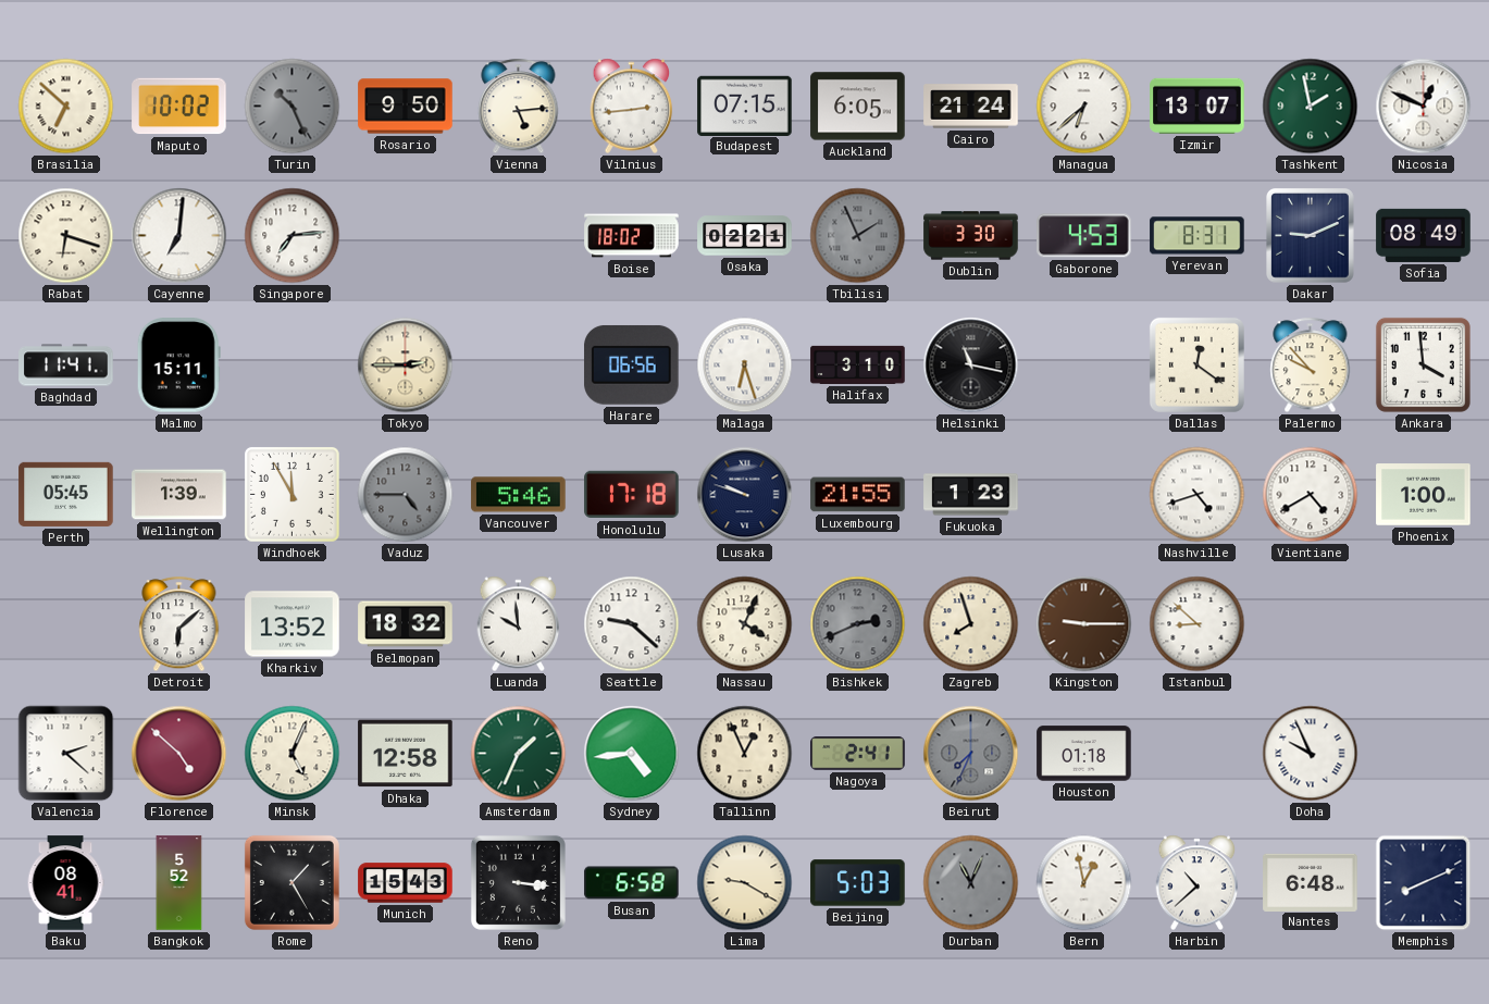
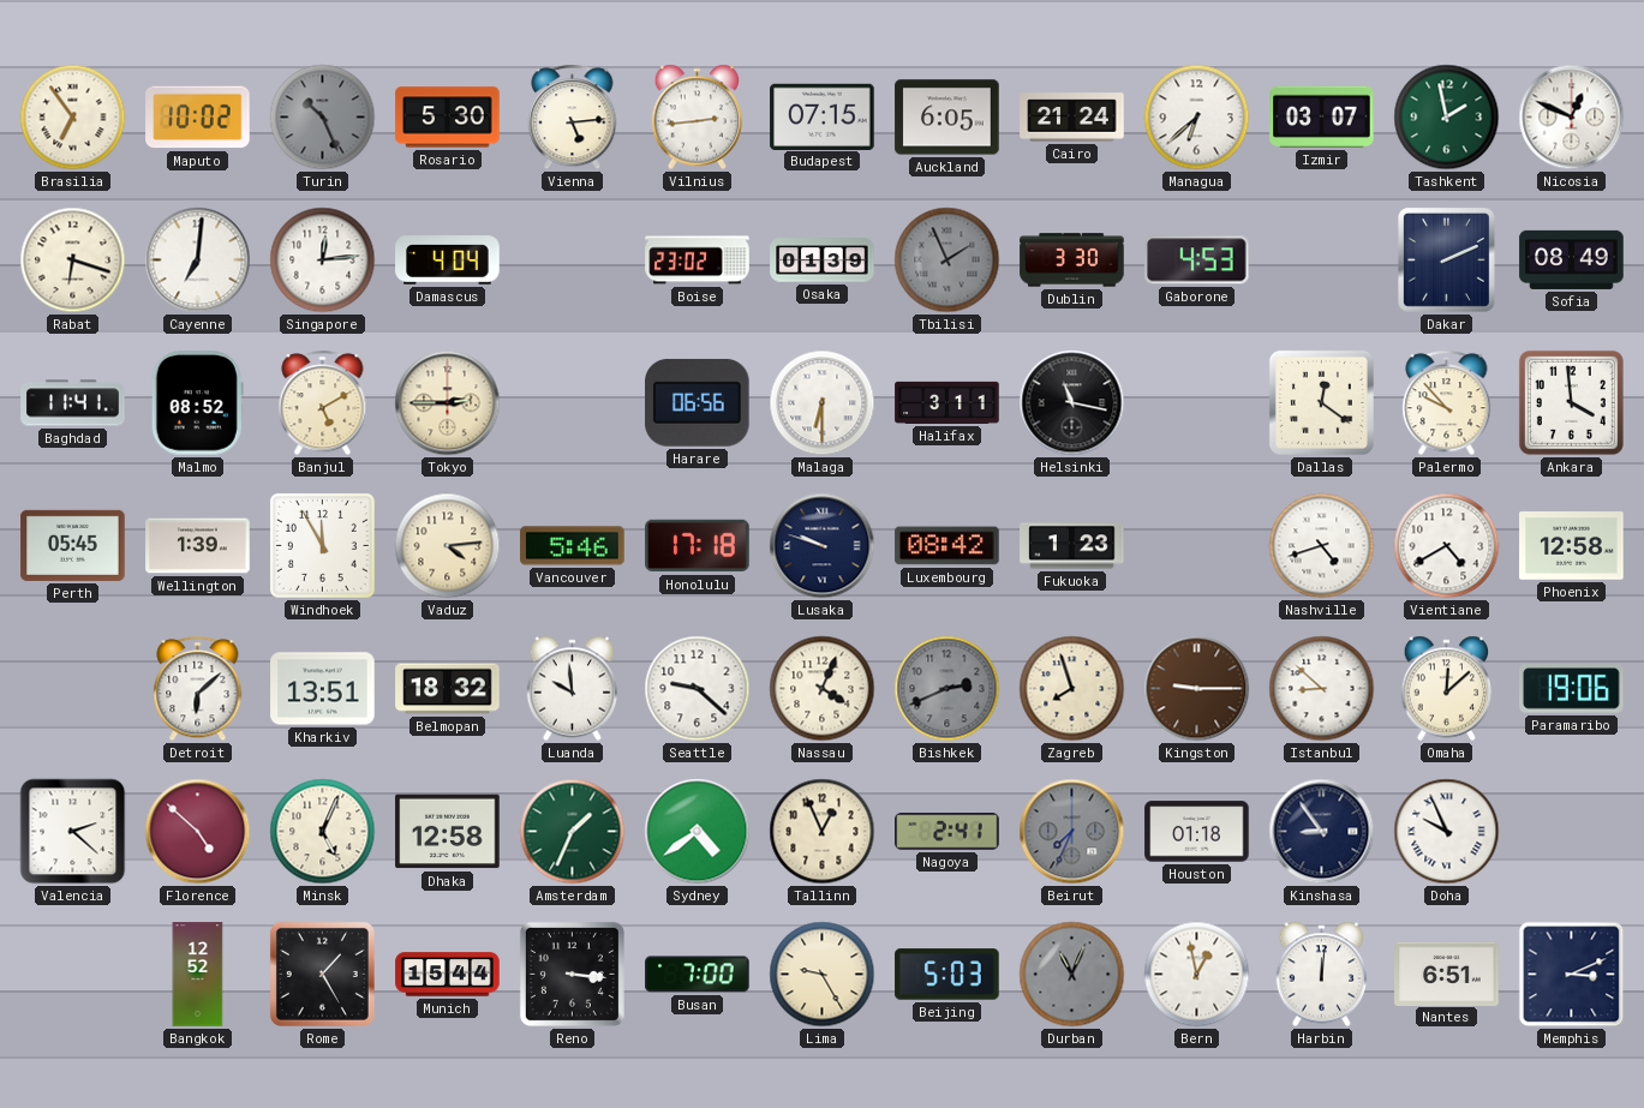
Brasilia: 6:52 -> 6:54
Rosario: 9:50 -> 5:30
Izmir: 13:07 -> 03:07
Singapore: 7:14 -> 12:14
Damascus: none -> 4:04
Boise: 18:02 -> 23:02
Osaka: 02:21 -> 01:39
Yerevan: 8:31 -> none
Dakar: 9:11 -> 2:11
Malmo: 15:11 -> 08:52
Banjul: none -> 5:10
Malaga: 6:27 -> 6:30
Halifax: 3:10 -> 3:11
Vaduz: 4:45 -> 4:14
Vaduz dial: grey -> cream
Luxembourg: 21:55 -> 08:42
Phoenix: 1:00 -> 12:58
Kharkiv: 13:52 -> 13:51
Omaha: none -> 12:08
Paramaribo: none -> 19:06
Sydney: 4:44 -> 4:39
Kinshasa: none -> 8:54
Baku: 08:41 -> none
Bangkok: 5:52 -> 12:52
Munich: 15:43 -> 15:44
Busan: 6:58 -> 7:00
Lima: 9:20 -> 9:25
Harbin: 10:38 -> 12:01
Nantes: 6:48 -> 6:51
Memphis: 8:11 -> 3:11
